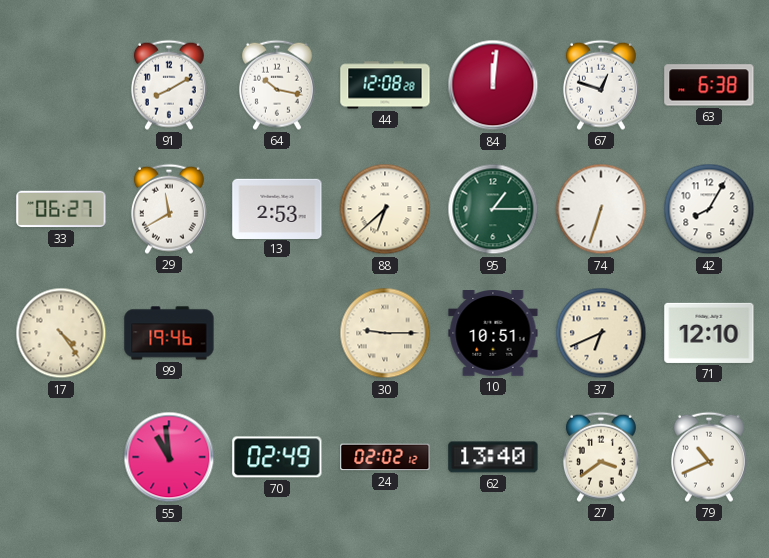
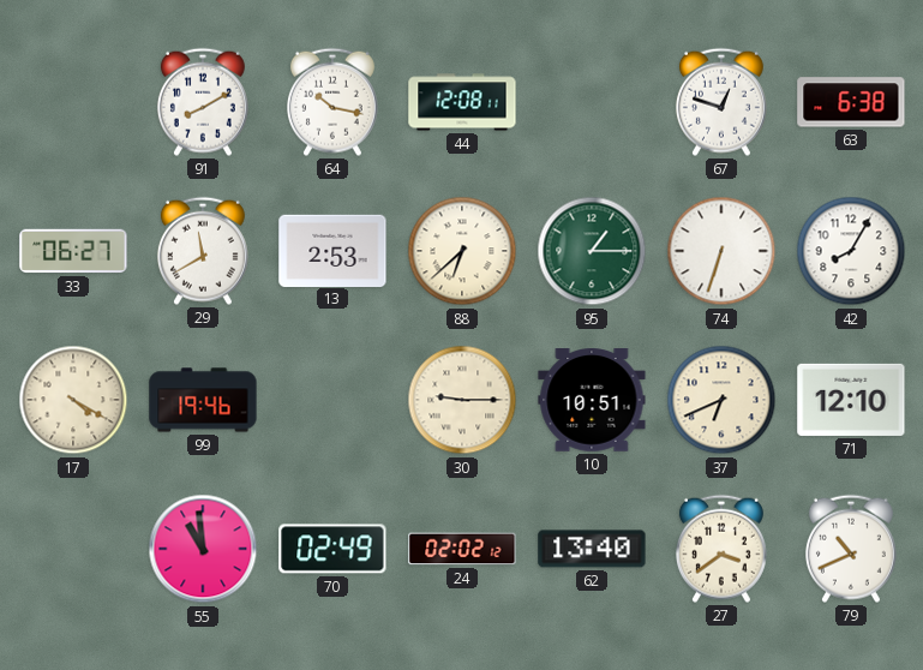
44: 12:08:28 -> 12:08:11
84: 12:01 -> none
17: 4:24 -> 4:20
